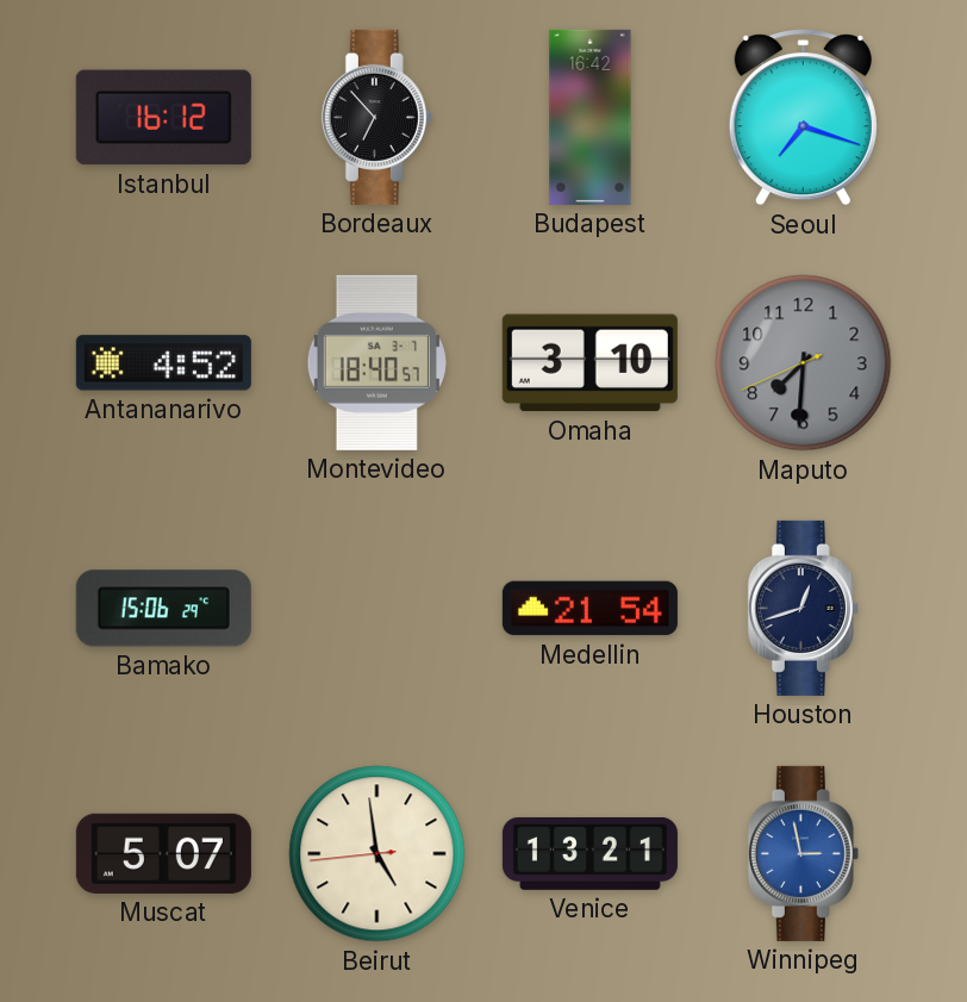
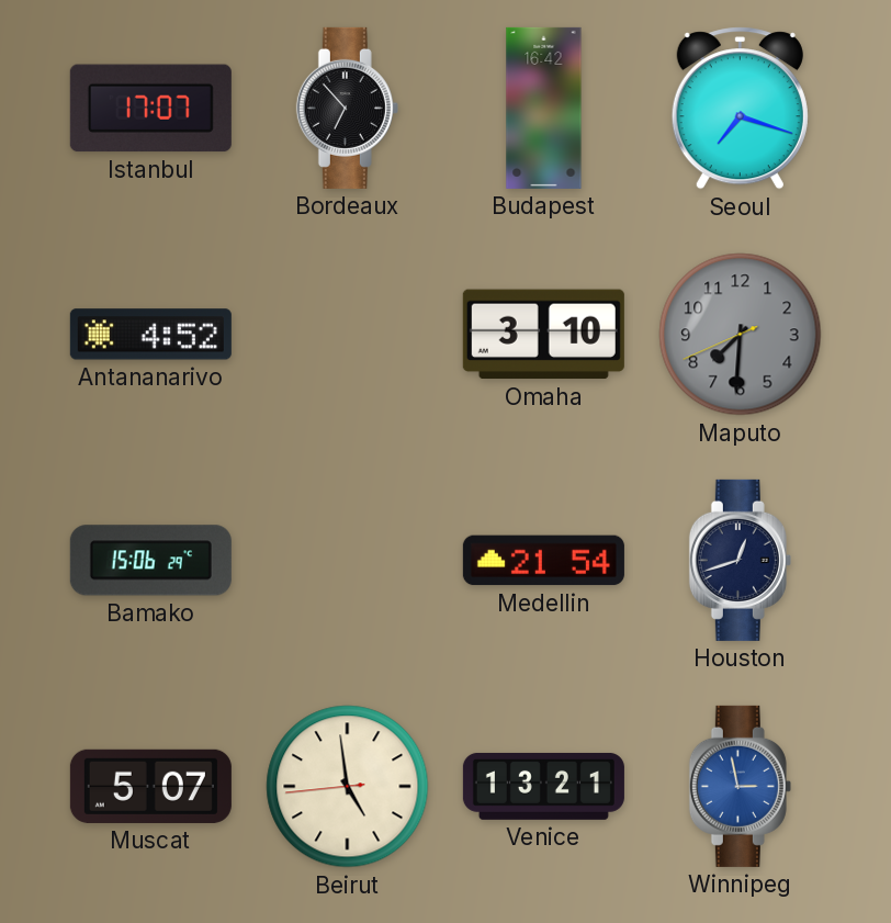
Istanbul: 16:12 -> 17:07
Montevideo: 18:40 -> none
